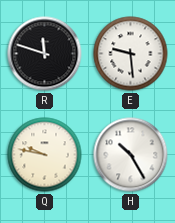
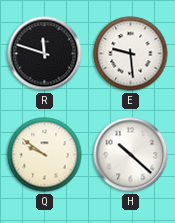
Q: 9:47 -> 9:51
H: 10:25 -> 10:22
